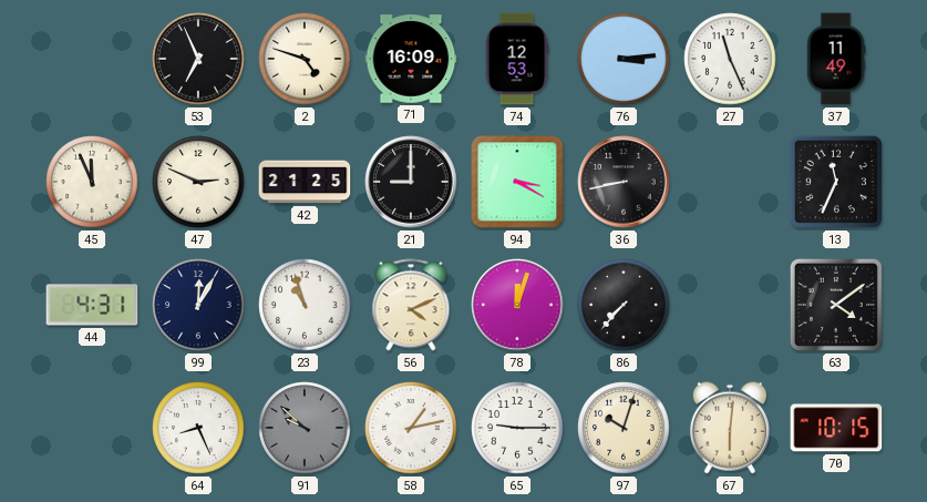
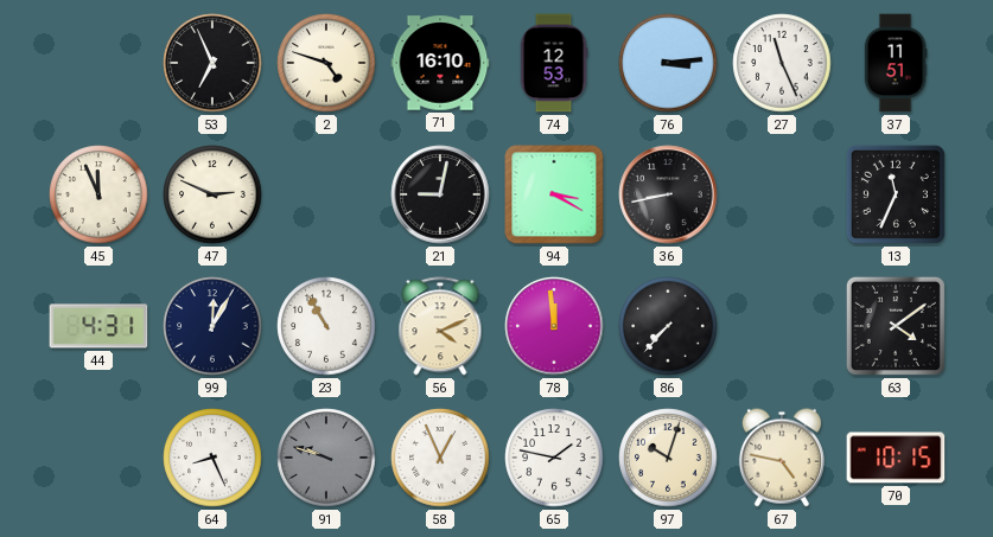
71: 16:09 -> 16:10
37: 11:49 -> 11:51
42: 21:25 -> none
21: 9:00 -> 9:02
23: 10:57 -> 10:55
78: 12:03 -> 11:59
91: 9:52 -> 9:48
58: 1:13 -> 12:56
65: 9:15 -> 1:47
67: 6:01 -> 4:47
